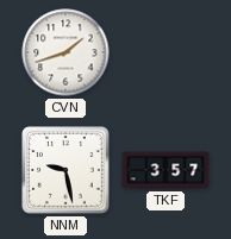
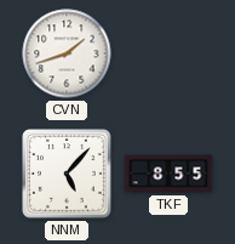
NNM: 9:28 -> 5:07
TKF: 3:57 -> 8:55
